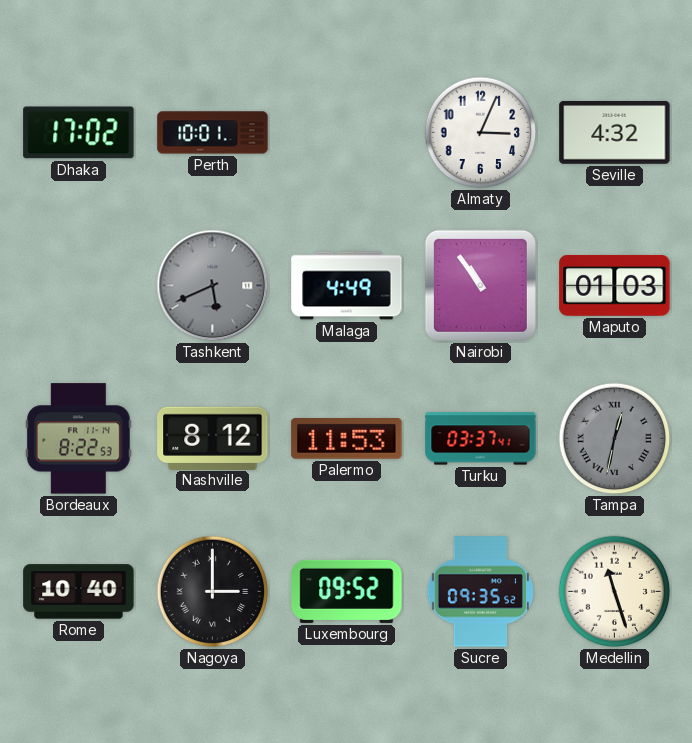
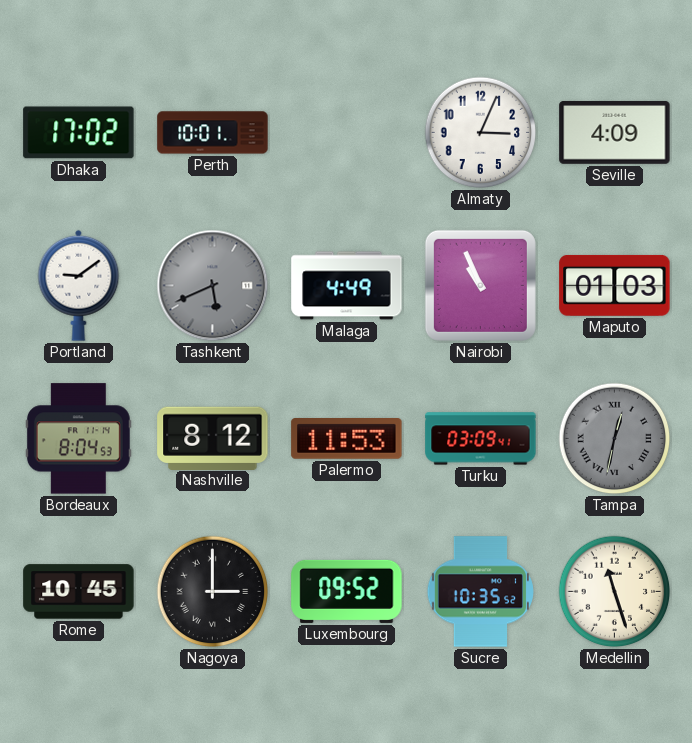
Seville: 4:32 -> 4:09
Portland: none -> 9:09
Nairobi: 10:54 -> 10:56
Bordeaux: 8:22 -> 8:04
Turku: 03:37 -> 03:09
Rome: 10:40 -> 10:45
Sucre: 09:35 -> 10:35
